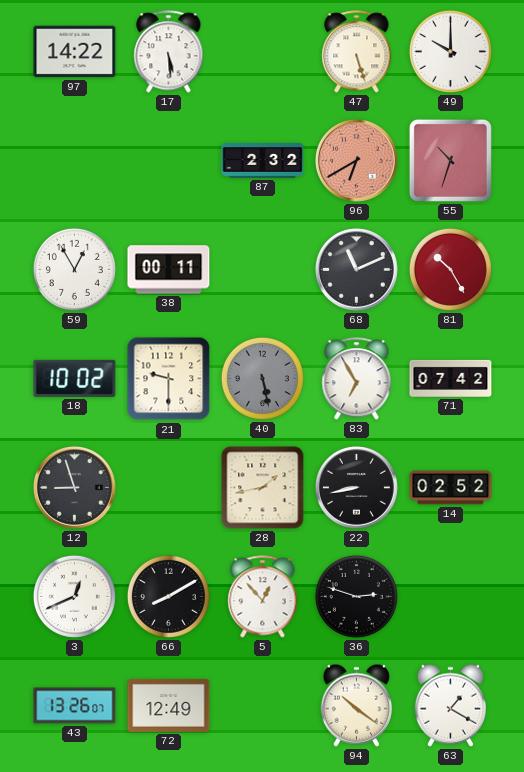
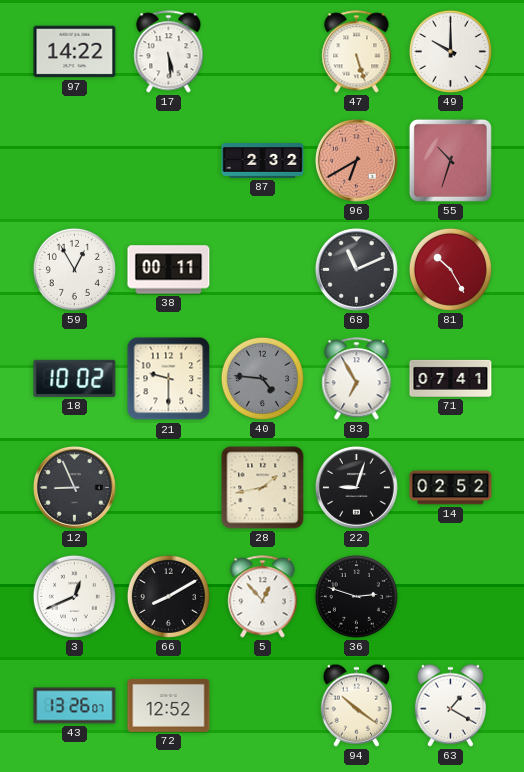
40: 5:28 -> 4:46
71: 07:42 -> 07:41
12: 8:57 -> 8:56
22: 8:43 -> 9:03
72: 12:49 -> 12:52
